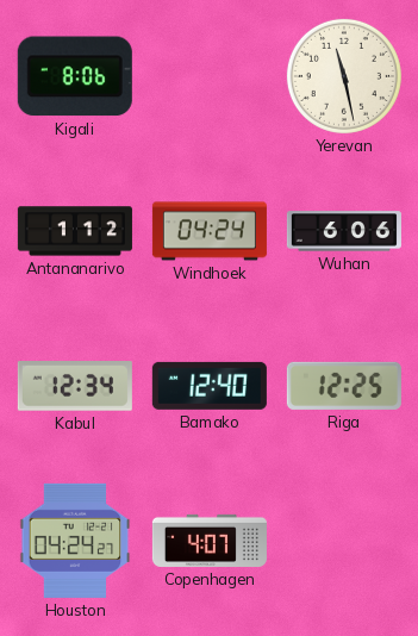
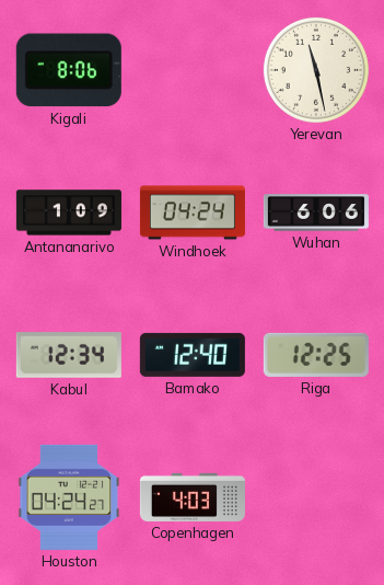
Antananarivo: 1:12 -> 1:09
Copenhagen: 4:07 -> 4:03
